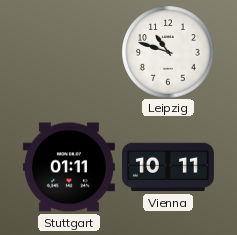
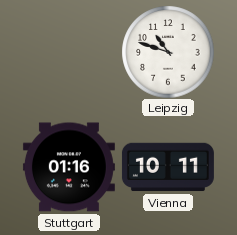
Stuttgart: 01:11 -> 01:16
